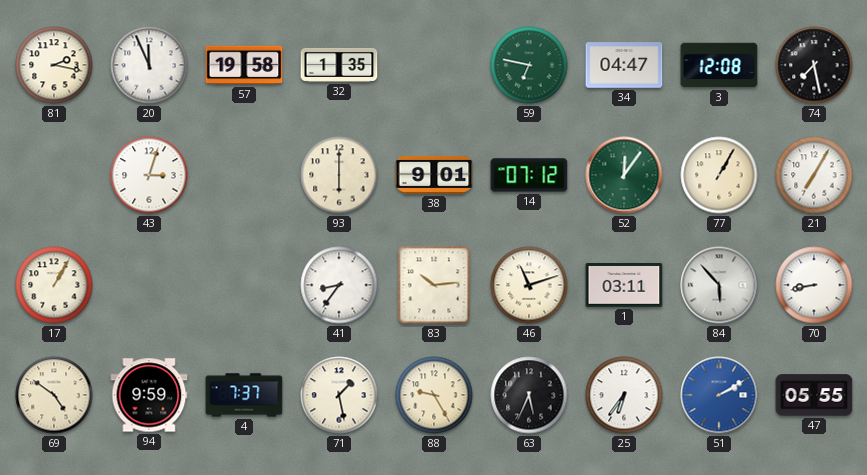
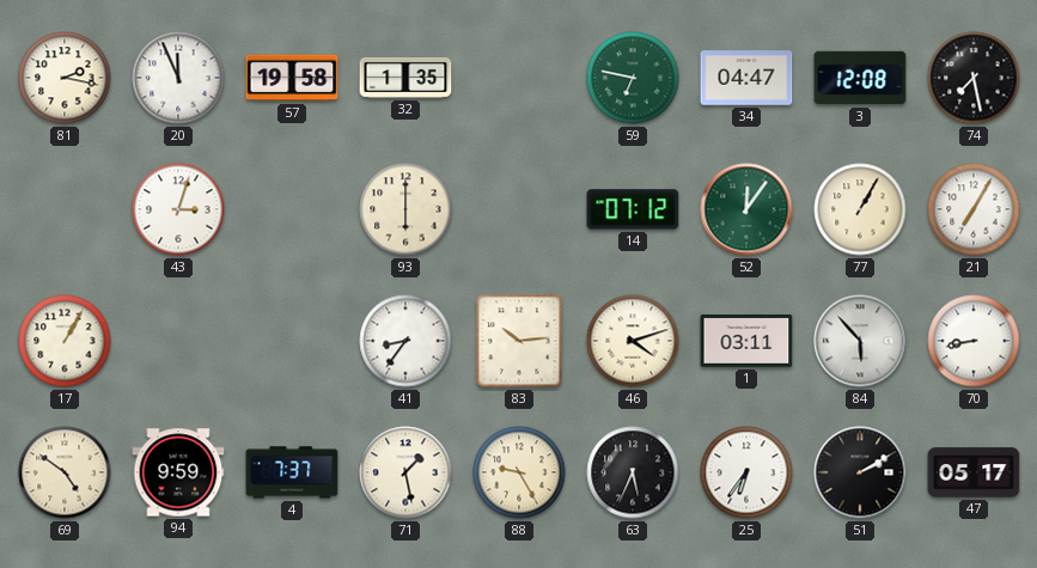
38: 9:01 -> none
46: 11:12 -> 4:12
51 dial: blue -> black
47: 05:55 -> 05:17
